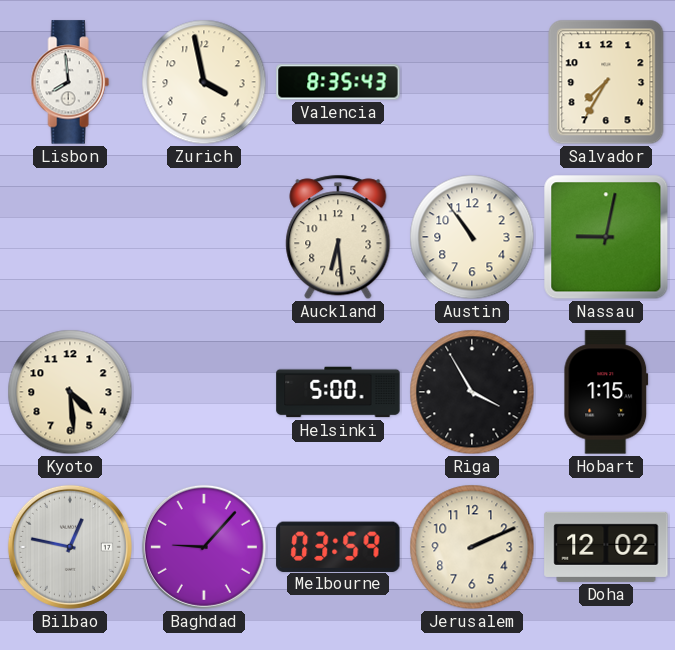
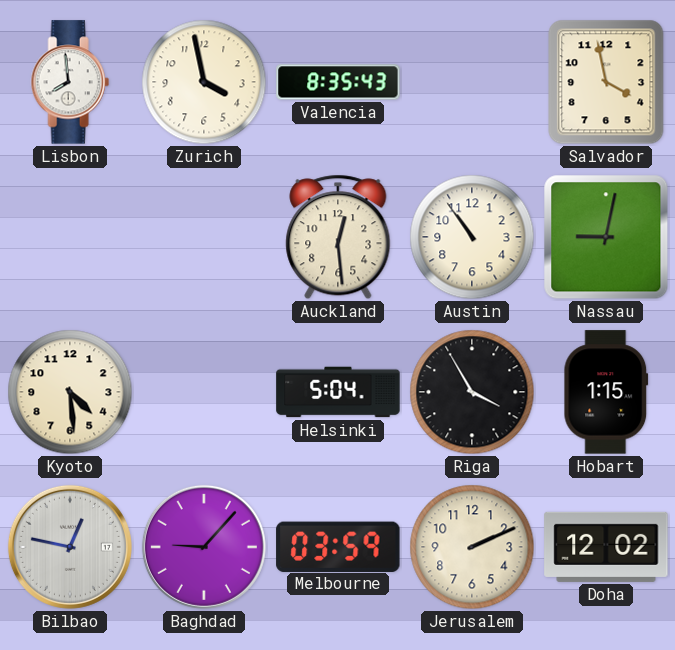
Salvador: 7:35 -> 3:58
Auckland: 6:29 -> 12:29
Helsinki: 5:00 -> 5:04
